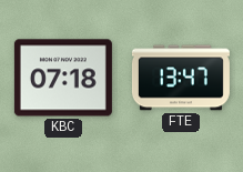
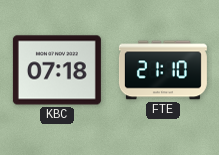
FTE: 13:47 -> 21:10
